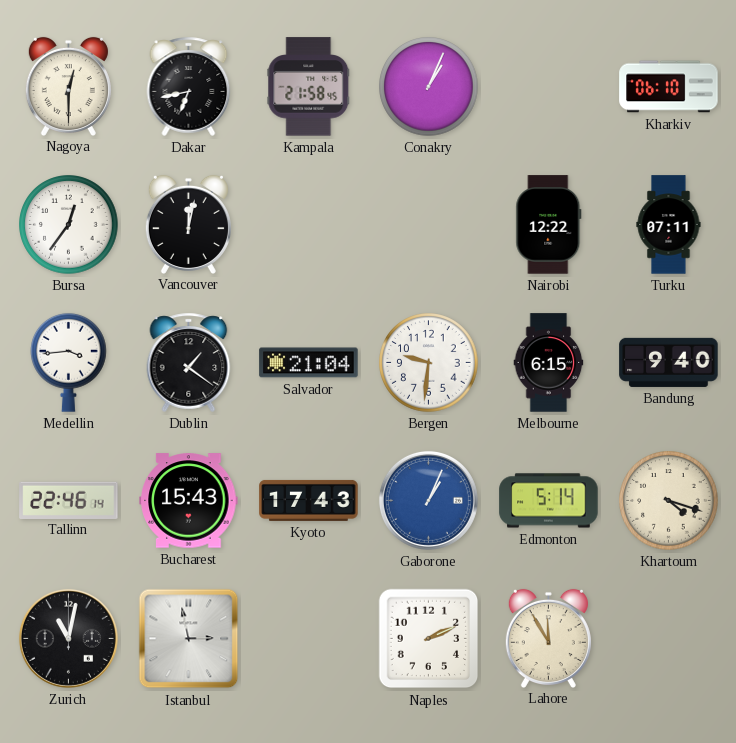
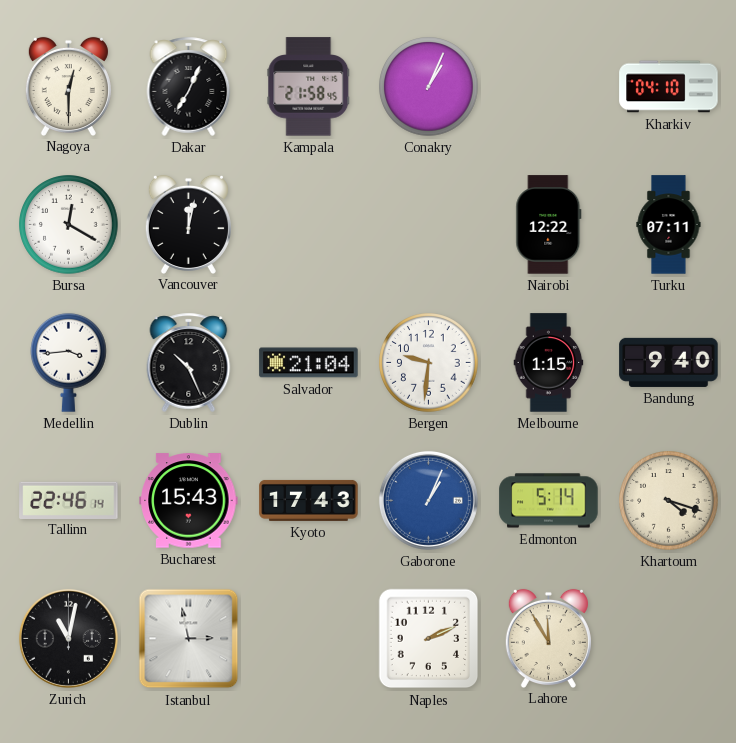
Dakar: 6:43 -> 7:04
Kharkiv: 06:10 -> 04:10
Bursa: 12:36 -> 12:20
Dublin: 1:21 -> 10:26
Melbourne: 6:15 -> 1:15
